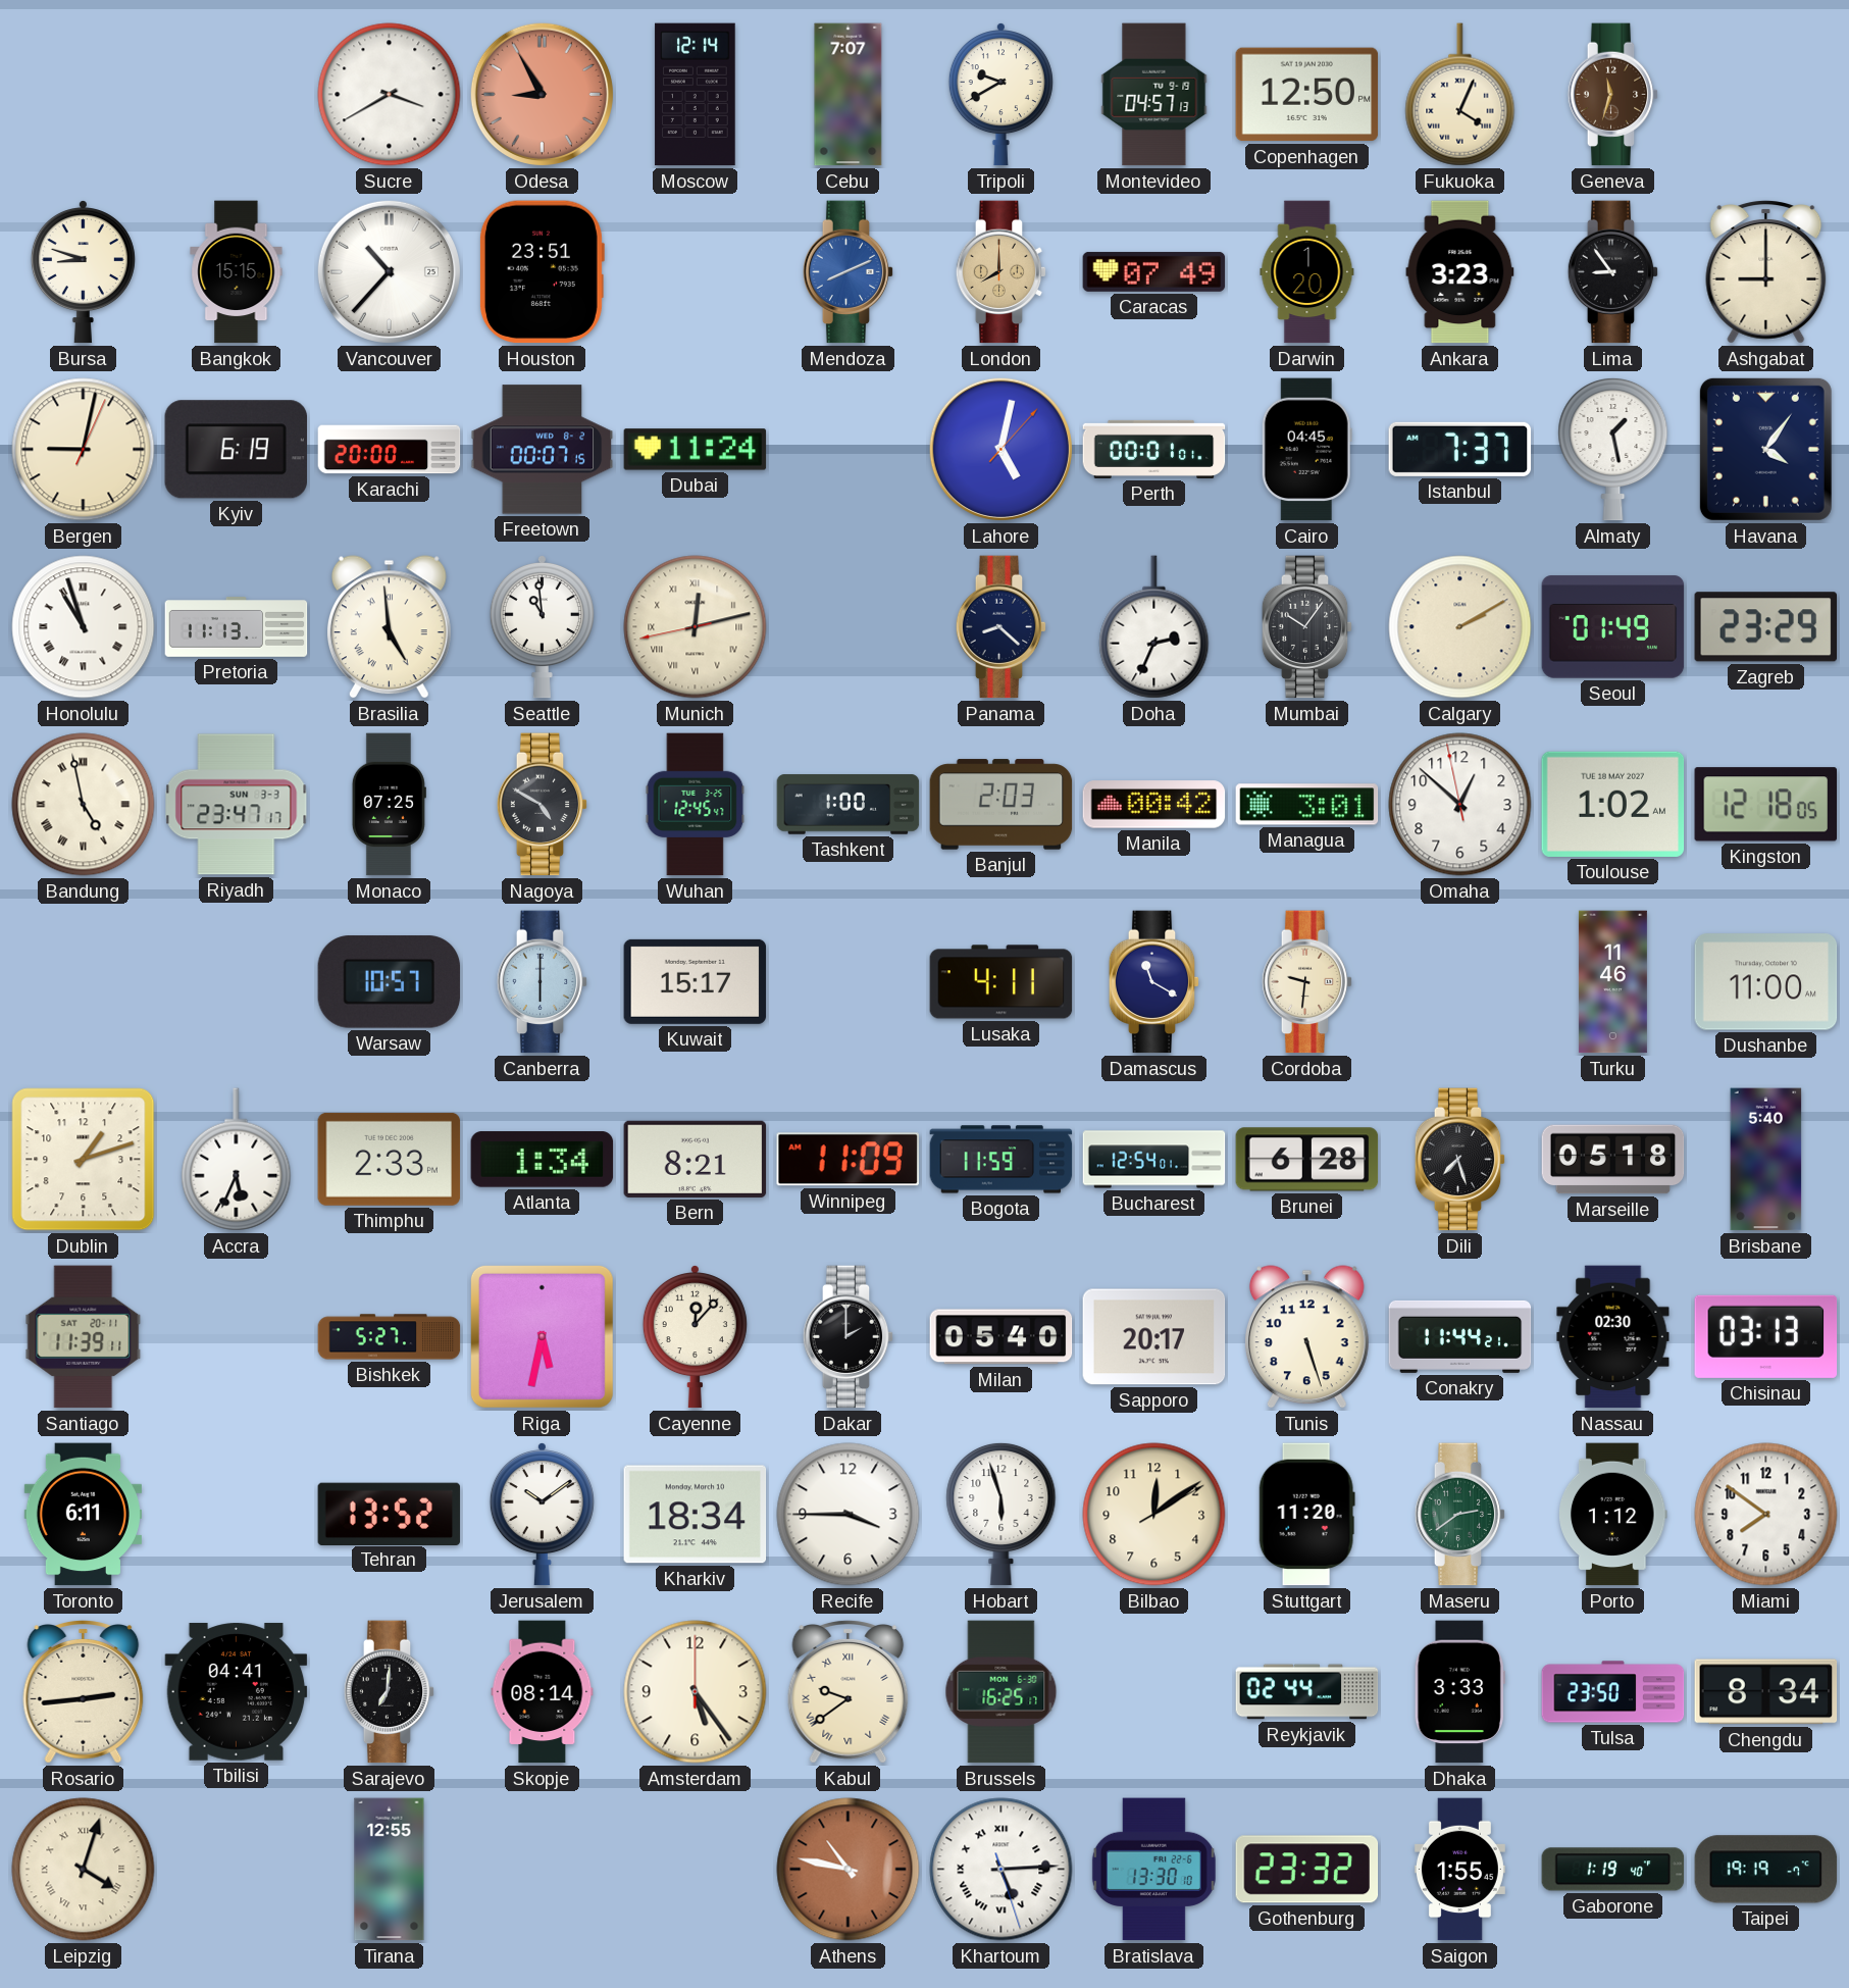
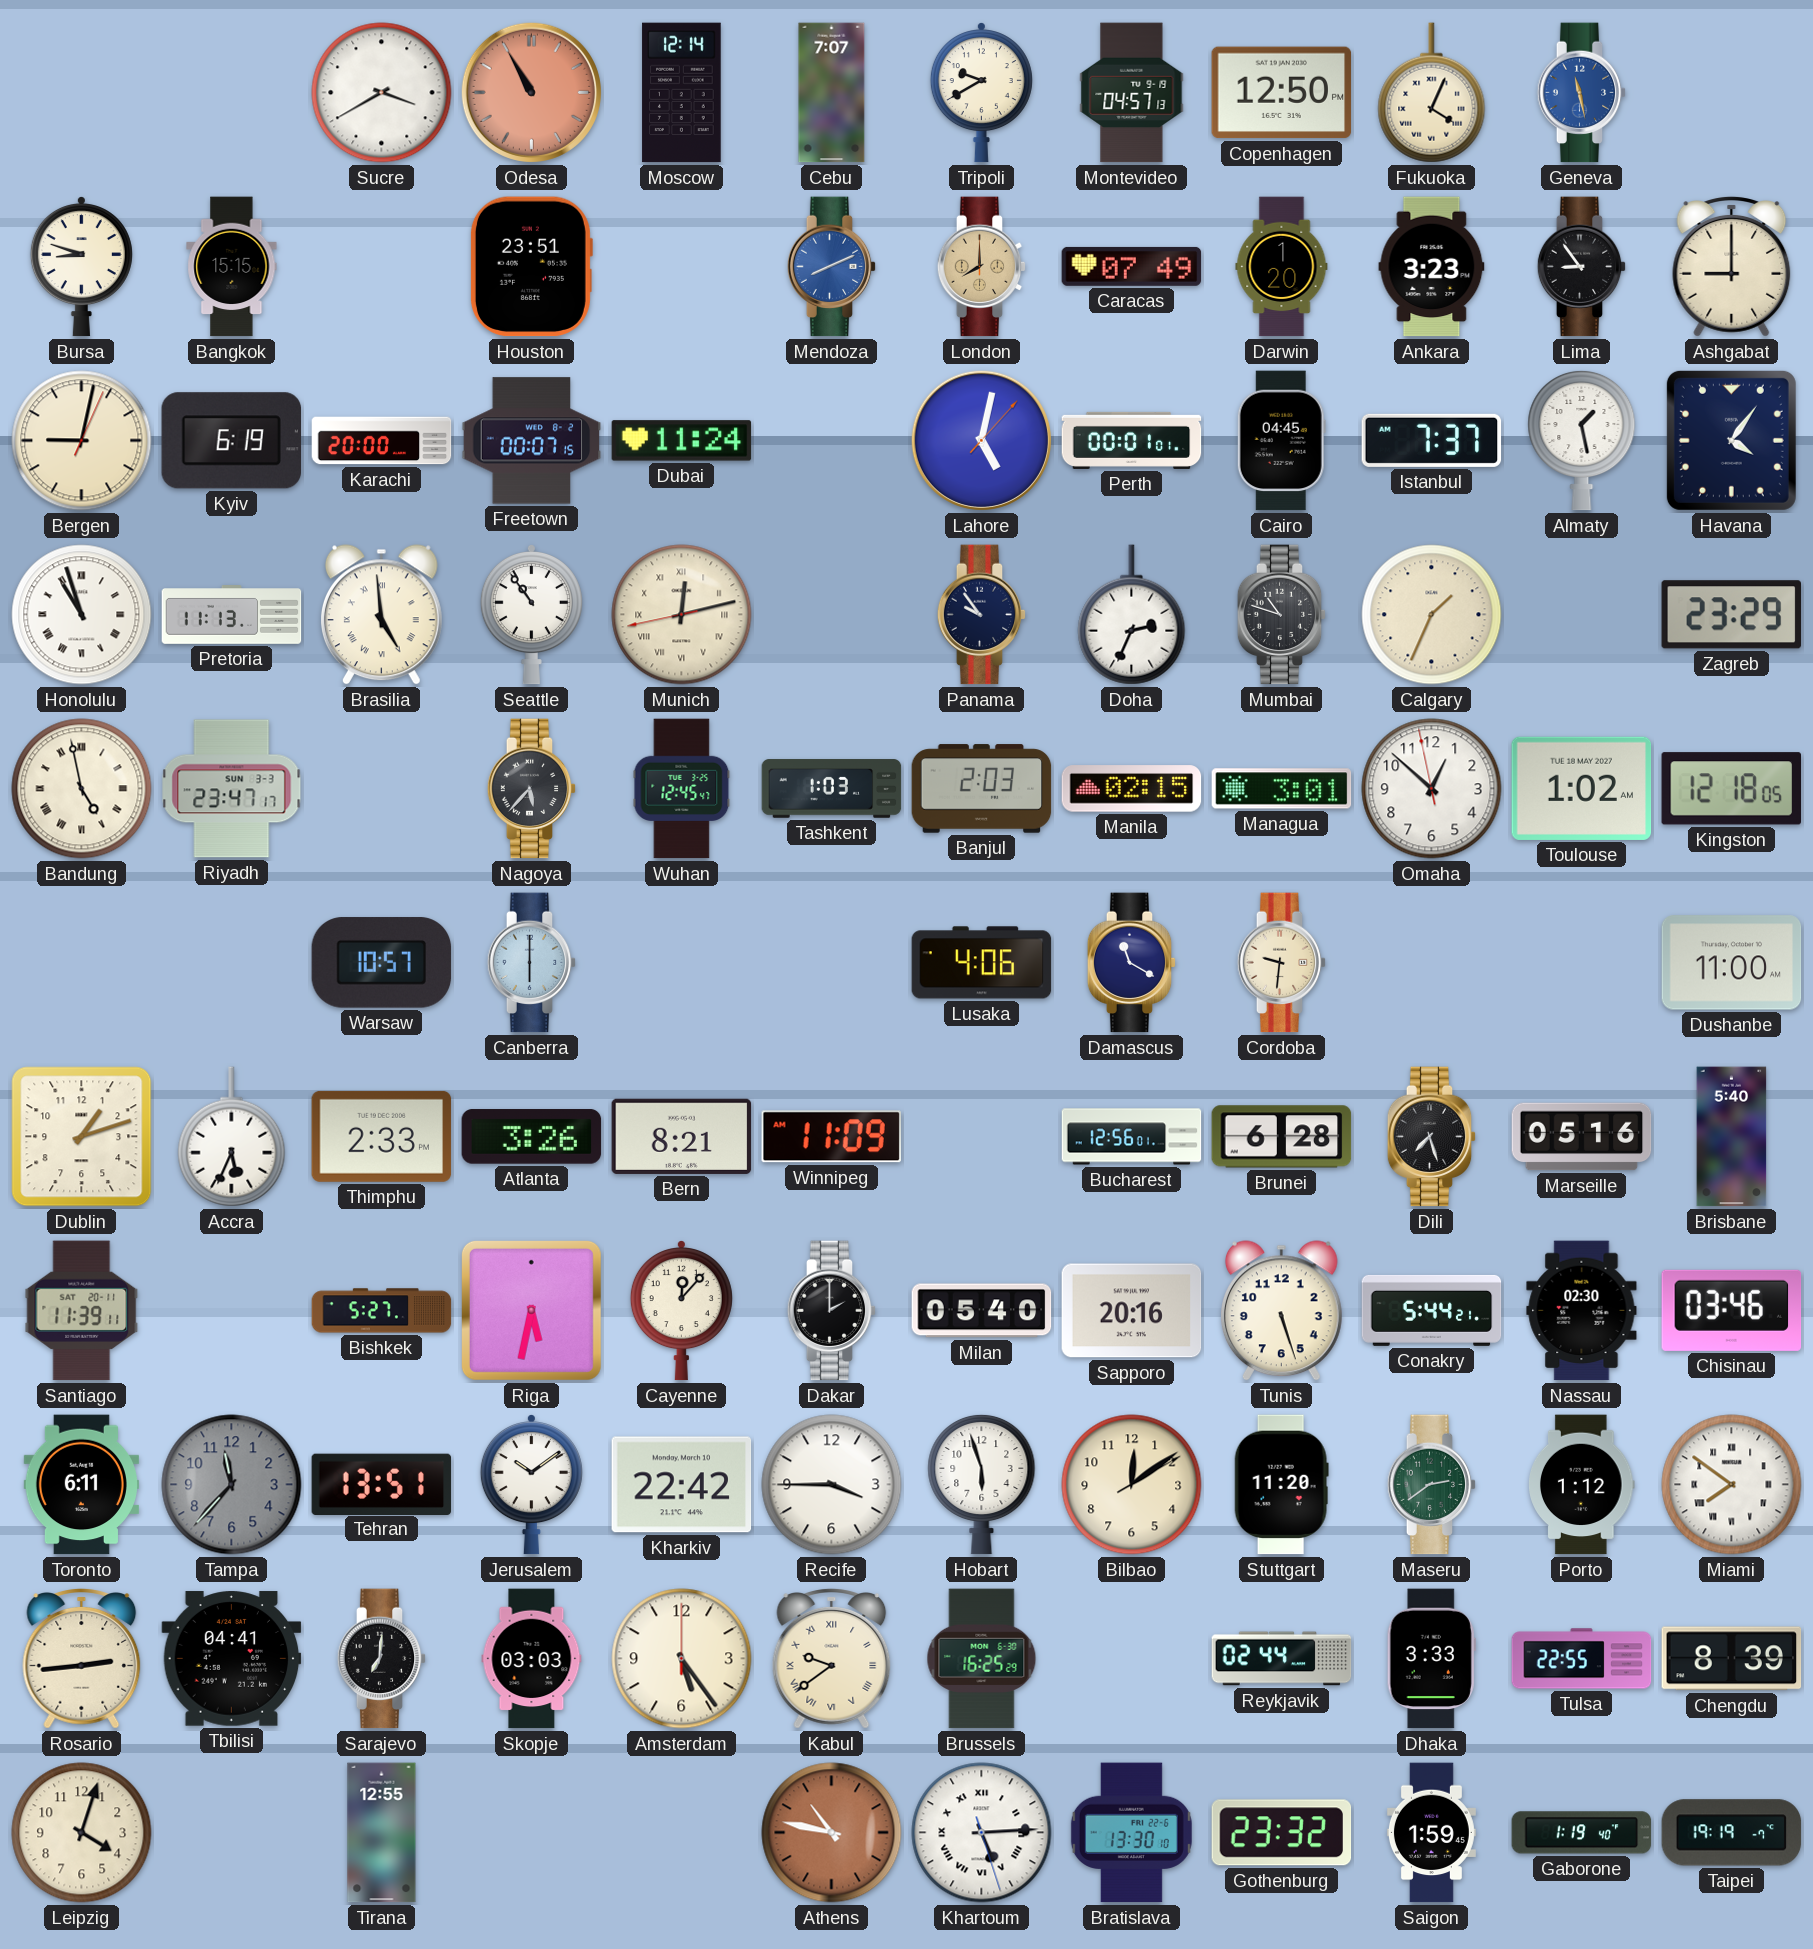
Odesa: 8:55 -> 10:55
Geneva: 11:33 -> 11:28
Geneva dial: brown -> blue
Vancouver: 10:37 -> none
Seattle: 10:59 -> 10:54
Panama: 8:22 -> 9:54
Mumbai: 10:06 -> 10:48
Calgary: 2:10 -> 1:34
Seoul: 01:49 -> none
Monaco: 07:25 -> none
Nagoya: 4:50 -> 5:37
Tashkent: 1:00 -> 1:03
Manila: 00:42 -> 02:15
Kuwait: 15:17 -> none
Lusaka: 4:11 -> 4:06
Turku: 11:46 -> none
Atlanta: 1:34 -> 3:26
Bogota: 11:59 -> none
Bucharest: 12:54 -> 12:56
Marseille: 05:18 -> 05:16
Sapporo: 20:17 -> 20:16
Conakry: 11:44 -> 5:44
Chisinau: 03:13 -> 03:46
Tampa: none -> 11:37
Tehran: 13:52 -> 13:51
Kharkiv: 18:34 -> 22:42
Miami numerals: Arabic -> Roman
Skopje: 08:14 -> 03:03
Brussels: 16:25:17 -> 16:25:29
Tulsa: 23:50 -> 22:55
Chengdu: 8:34 -> 8:39
Leipzig numerals: Roman -> Arabic
Saigon: 1:55 -> 1:59
